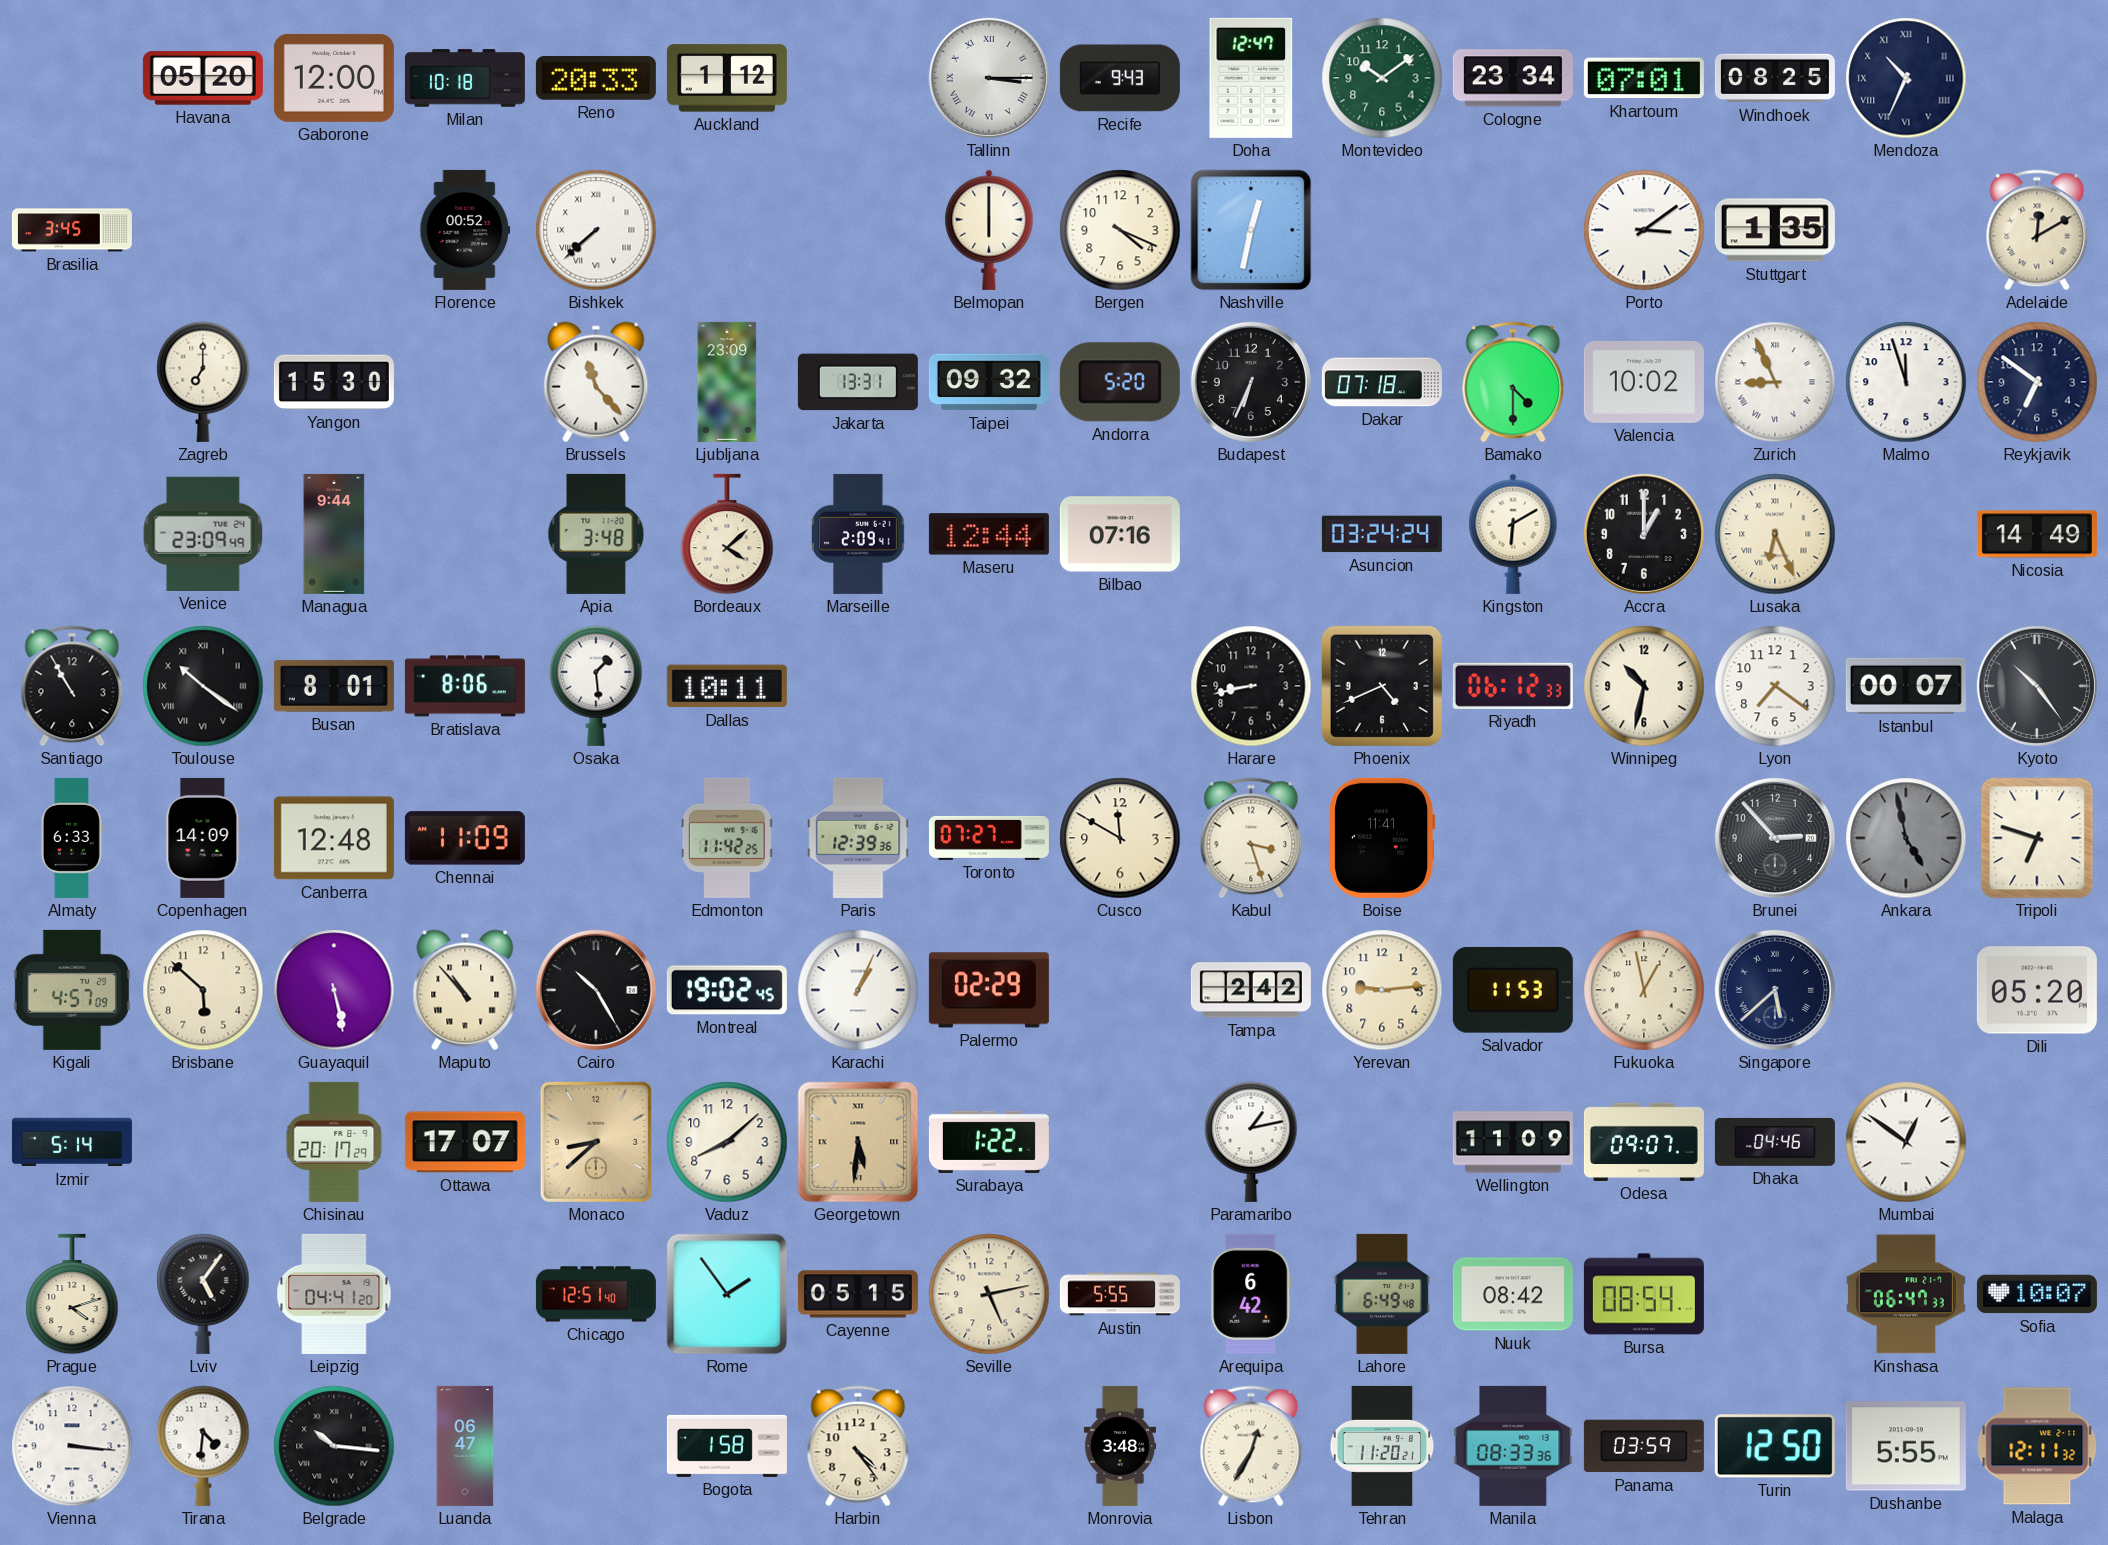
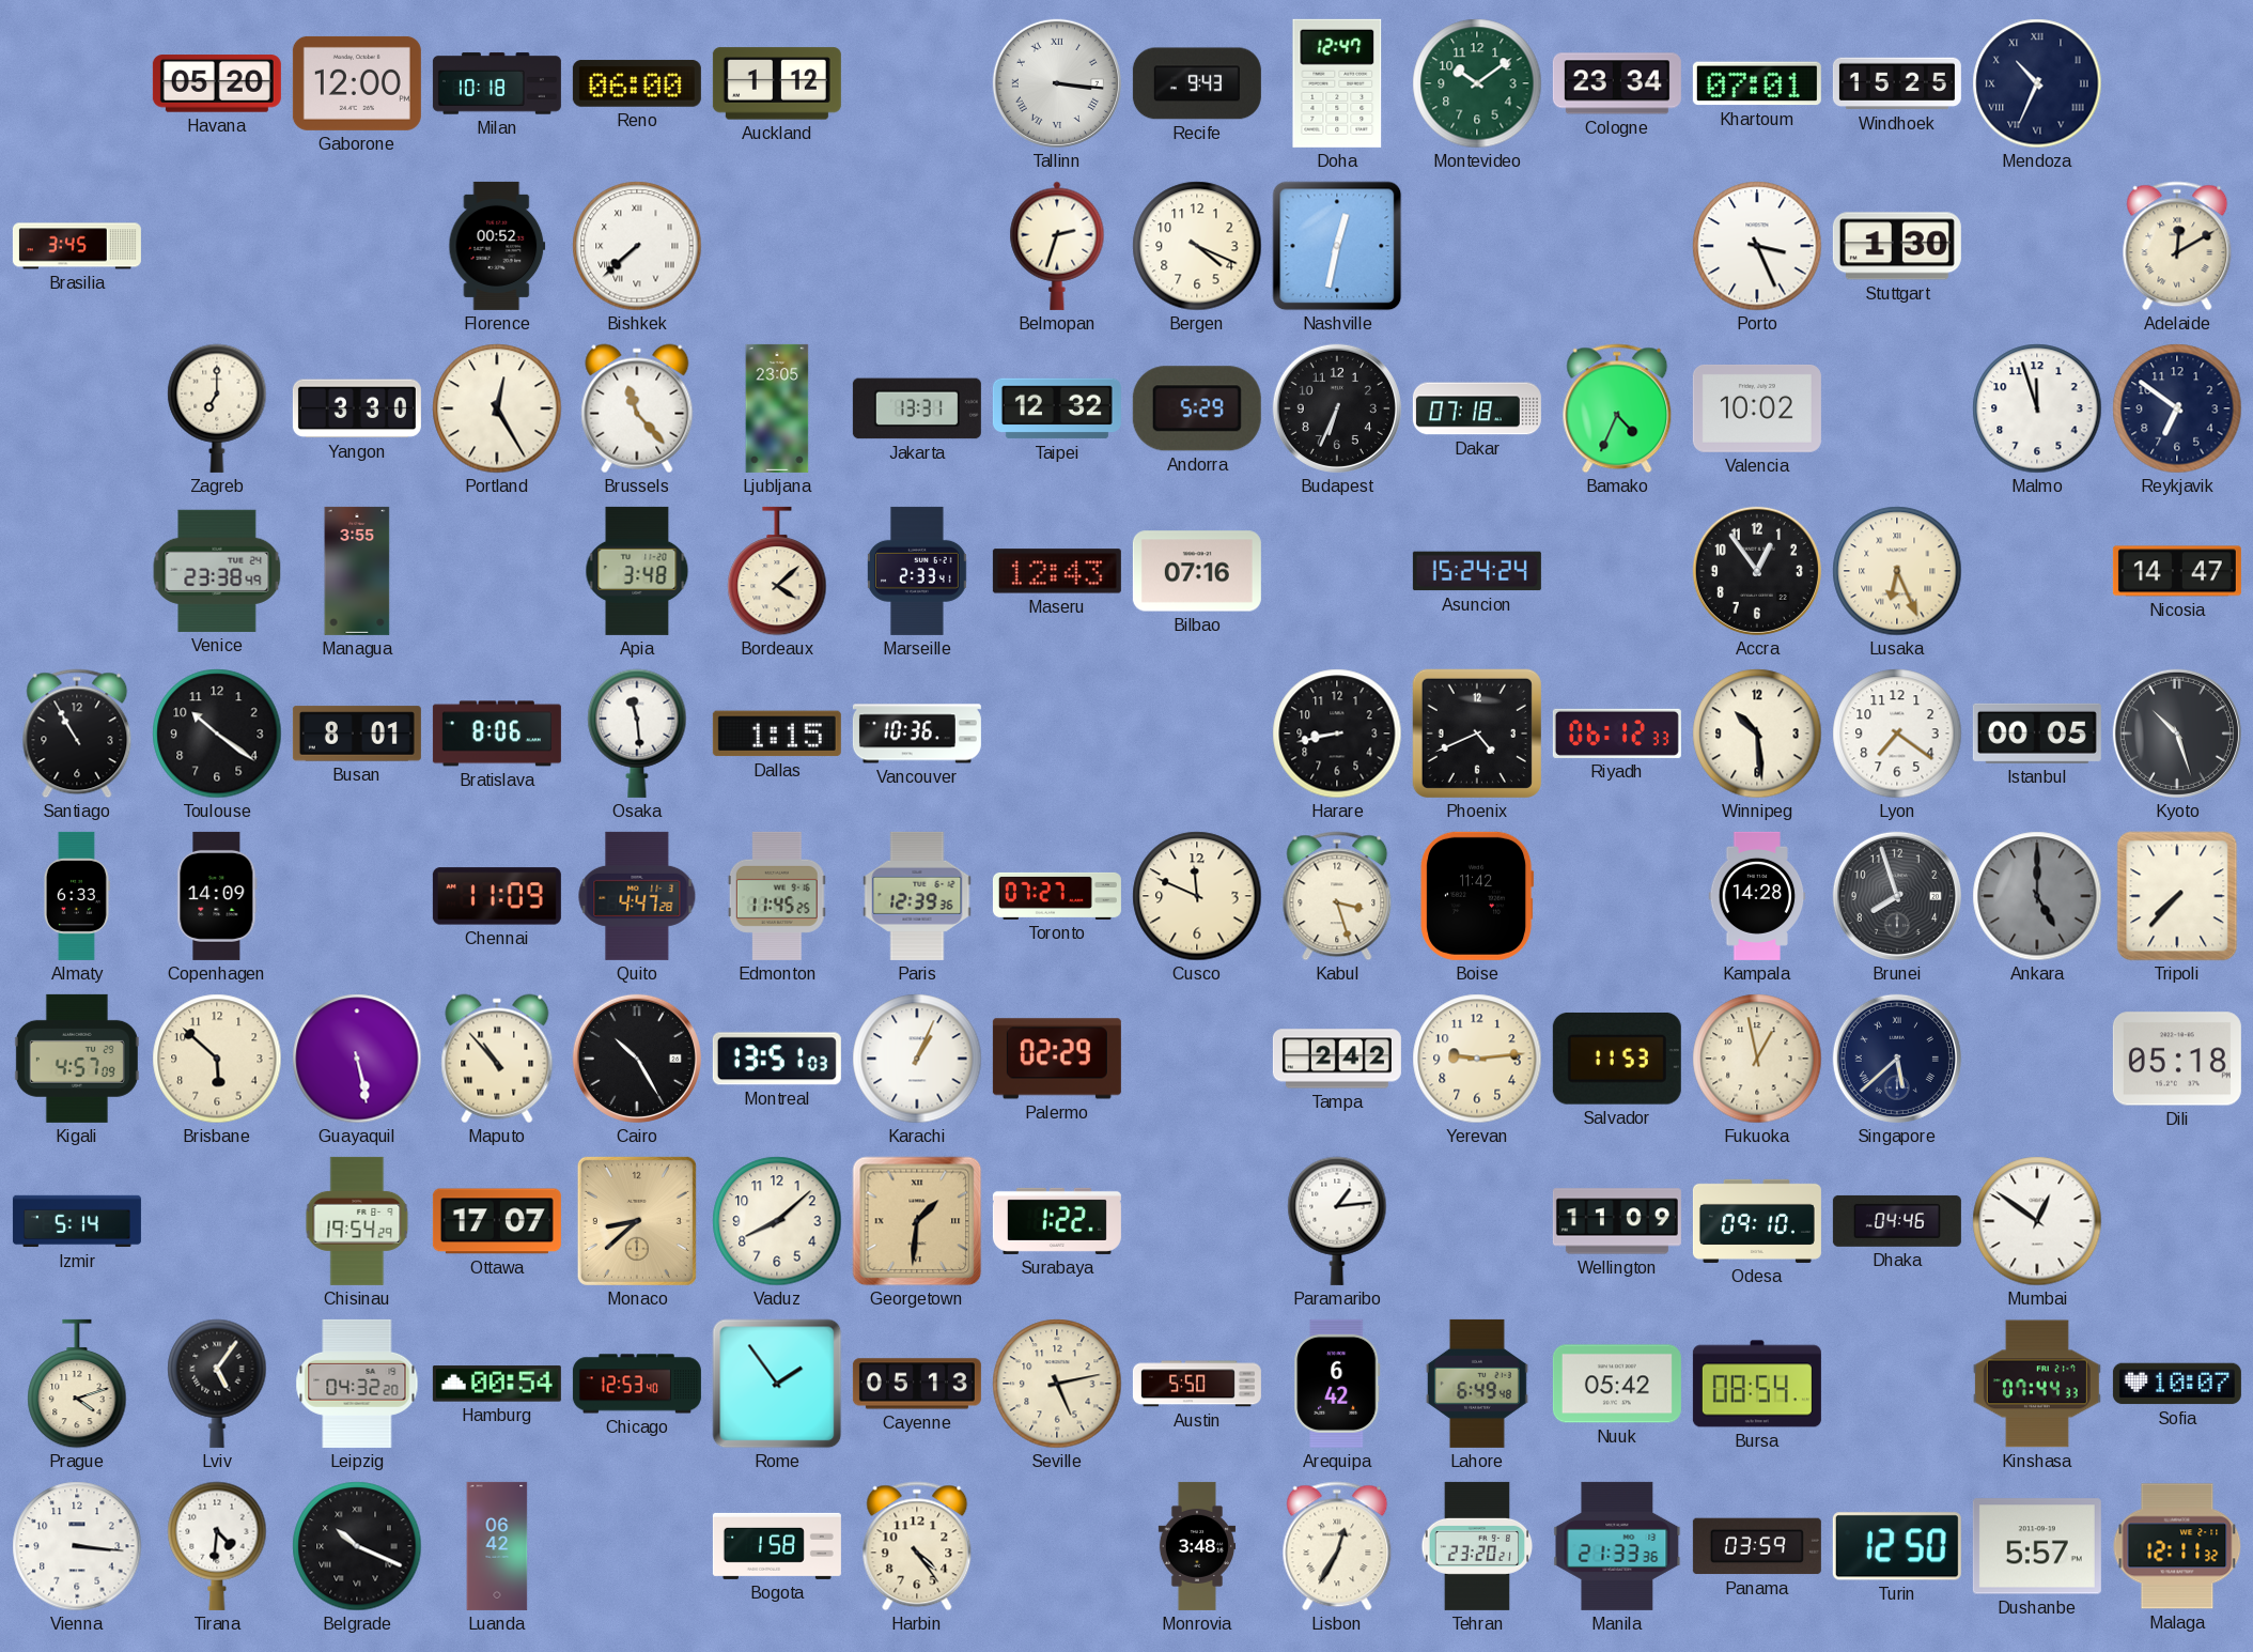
Reno: 20:33 -> 06:00
Tallinn: 3:15 -> 3:16
Windhoek: 08:25 -> 15:25
Belmopan: 6:00 -> 2:33
Porto: 3:09 -> 3:26
Stuttgart: 1:35 -> 1:30
Yangon: 15:30 -> 3:30
Portland: none -> 12:25
Ljubljana: 23:09 -> 23:05
Taipei: 09:32 -> 12:32
Andorra: 5:20 -> 5:29
Bamako: 4:30 -> 4:34
Zurich: 8:56 -> none
Venice: 23:09 -> 23:38
Managua: 9:44 -> 3:55
Marseille: 2:09 -> 2:33
Maseru: 12:44 -> 12:43
Asuncion: 03:24 -> 15:24
Kingston: 6:10 -> none
Accra: 1:00 -> 12:54
Nicosia: 14:49 -> 14:47
Toulouse numerals: Roman -> Arabic
Osaka: 1:29 -> 11:29
Dallas: 10:11 -> 1:15
Vancouver: none -> 10:36
Winnipeg: 10:32 -> 10:29
Istanbul: 00:07 -> 00:05
Kyoto: 10:24 -> 10:27
Canberra: 12:48 -> none
Quito: none -> 4:47
Edmonton: 11:42 -> 11:45
Cusco: 11:50 -> 11:49
Boise: 11:41 -> 11:42
Kampala: none -> 14:28
Brunei: 2:53 -> 7:57
Ankara: 4:58 -> 5:00
Tripoli: 6:48 -> 7:37
Montreal: 19:02 -> 13:51
Dili: 05:20 -> 05:18
Chisinau: 20:17 -> 19:54
Georgetown: 5:31 -> 1:31
Paramaribo: 1:13 -> 1:14
Odesa: 09:07 -> 09:10
Leipzig: 04:41 -> 04:32
Hamburg: none -> 00:54
Chicago: 12:51 -> 12:53
Cayenne: 05:15 -> 05:13
Austin: 5:55 -> 5:50
Nuuk: 08:42 -> 05:42
Kinshasa: 06:47 -> 07:44
Belgrade: 10:16 -> 10:19
Luanda: 06:47 -> 06:42
Tehran: 11:20 -> 23:20
Manila: 08:33 -> 21:33
Dushanbe: 5:55 -> 5:57
